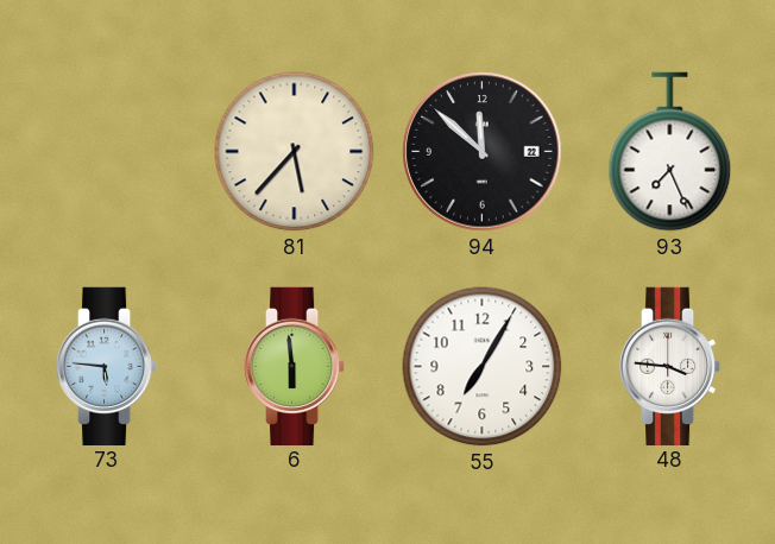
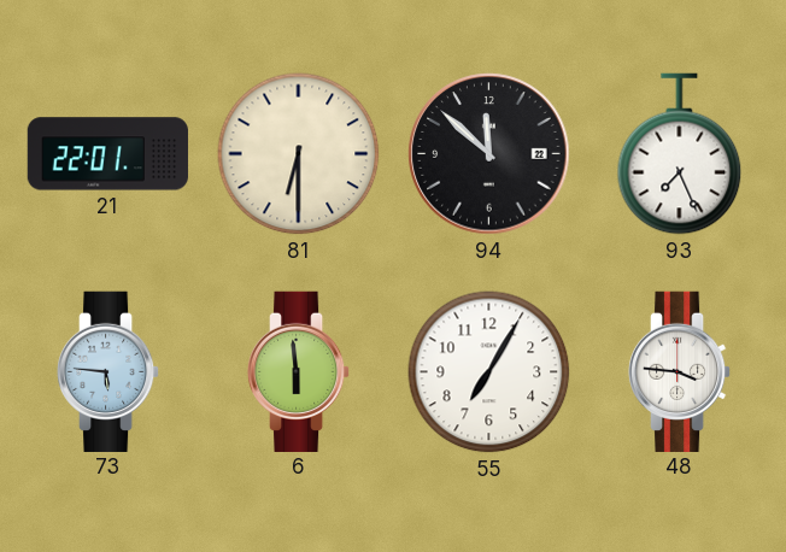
21: none -> 22:01
81: 5:37 -> 6:30
